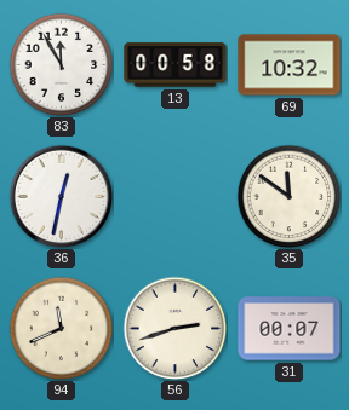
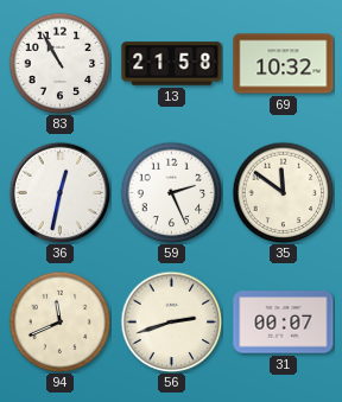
83: 11:55 -> 10:55
13: 00:58 -> 21:58
59: none -> 2:26
